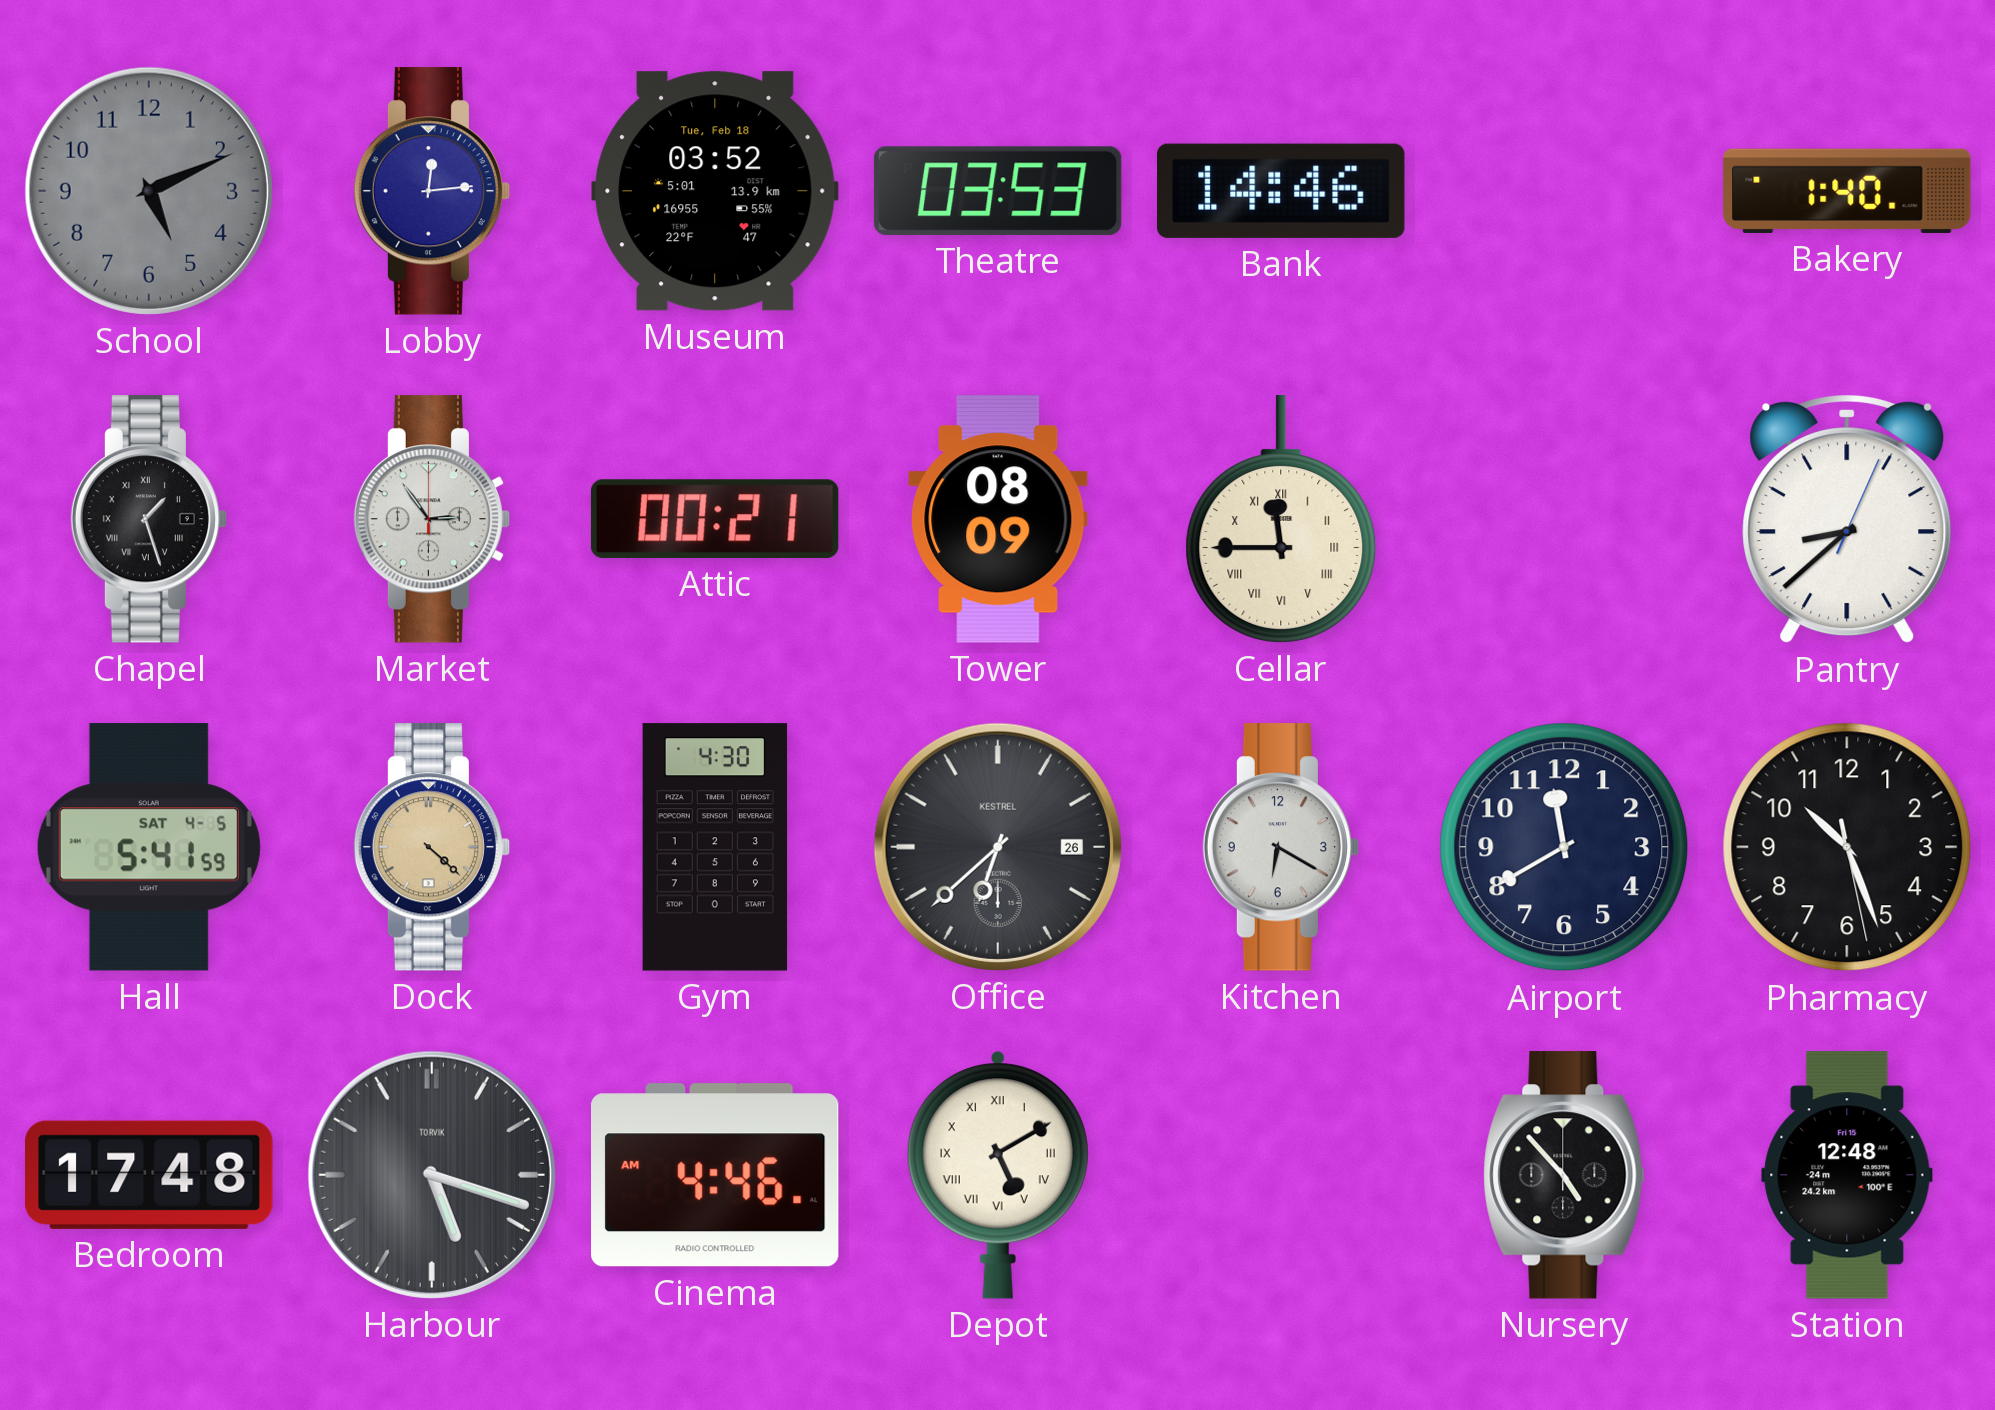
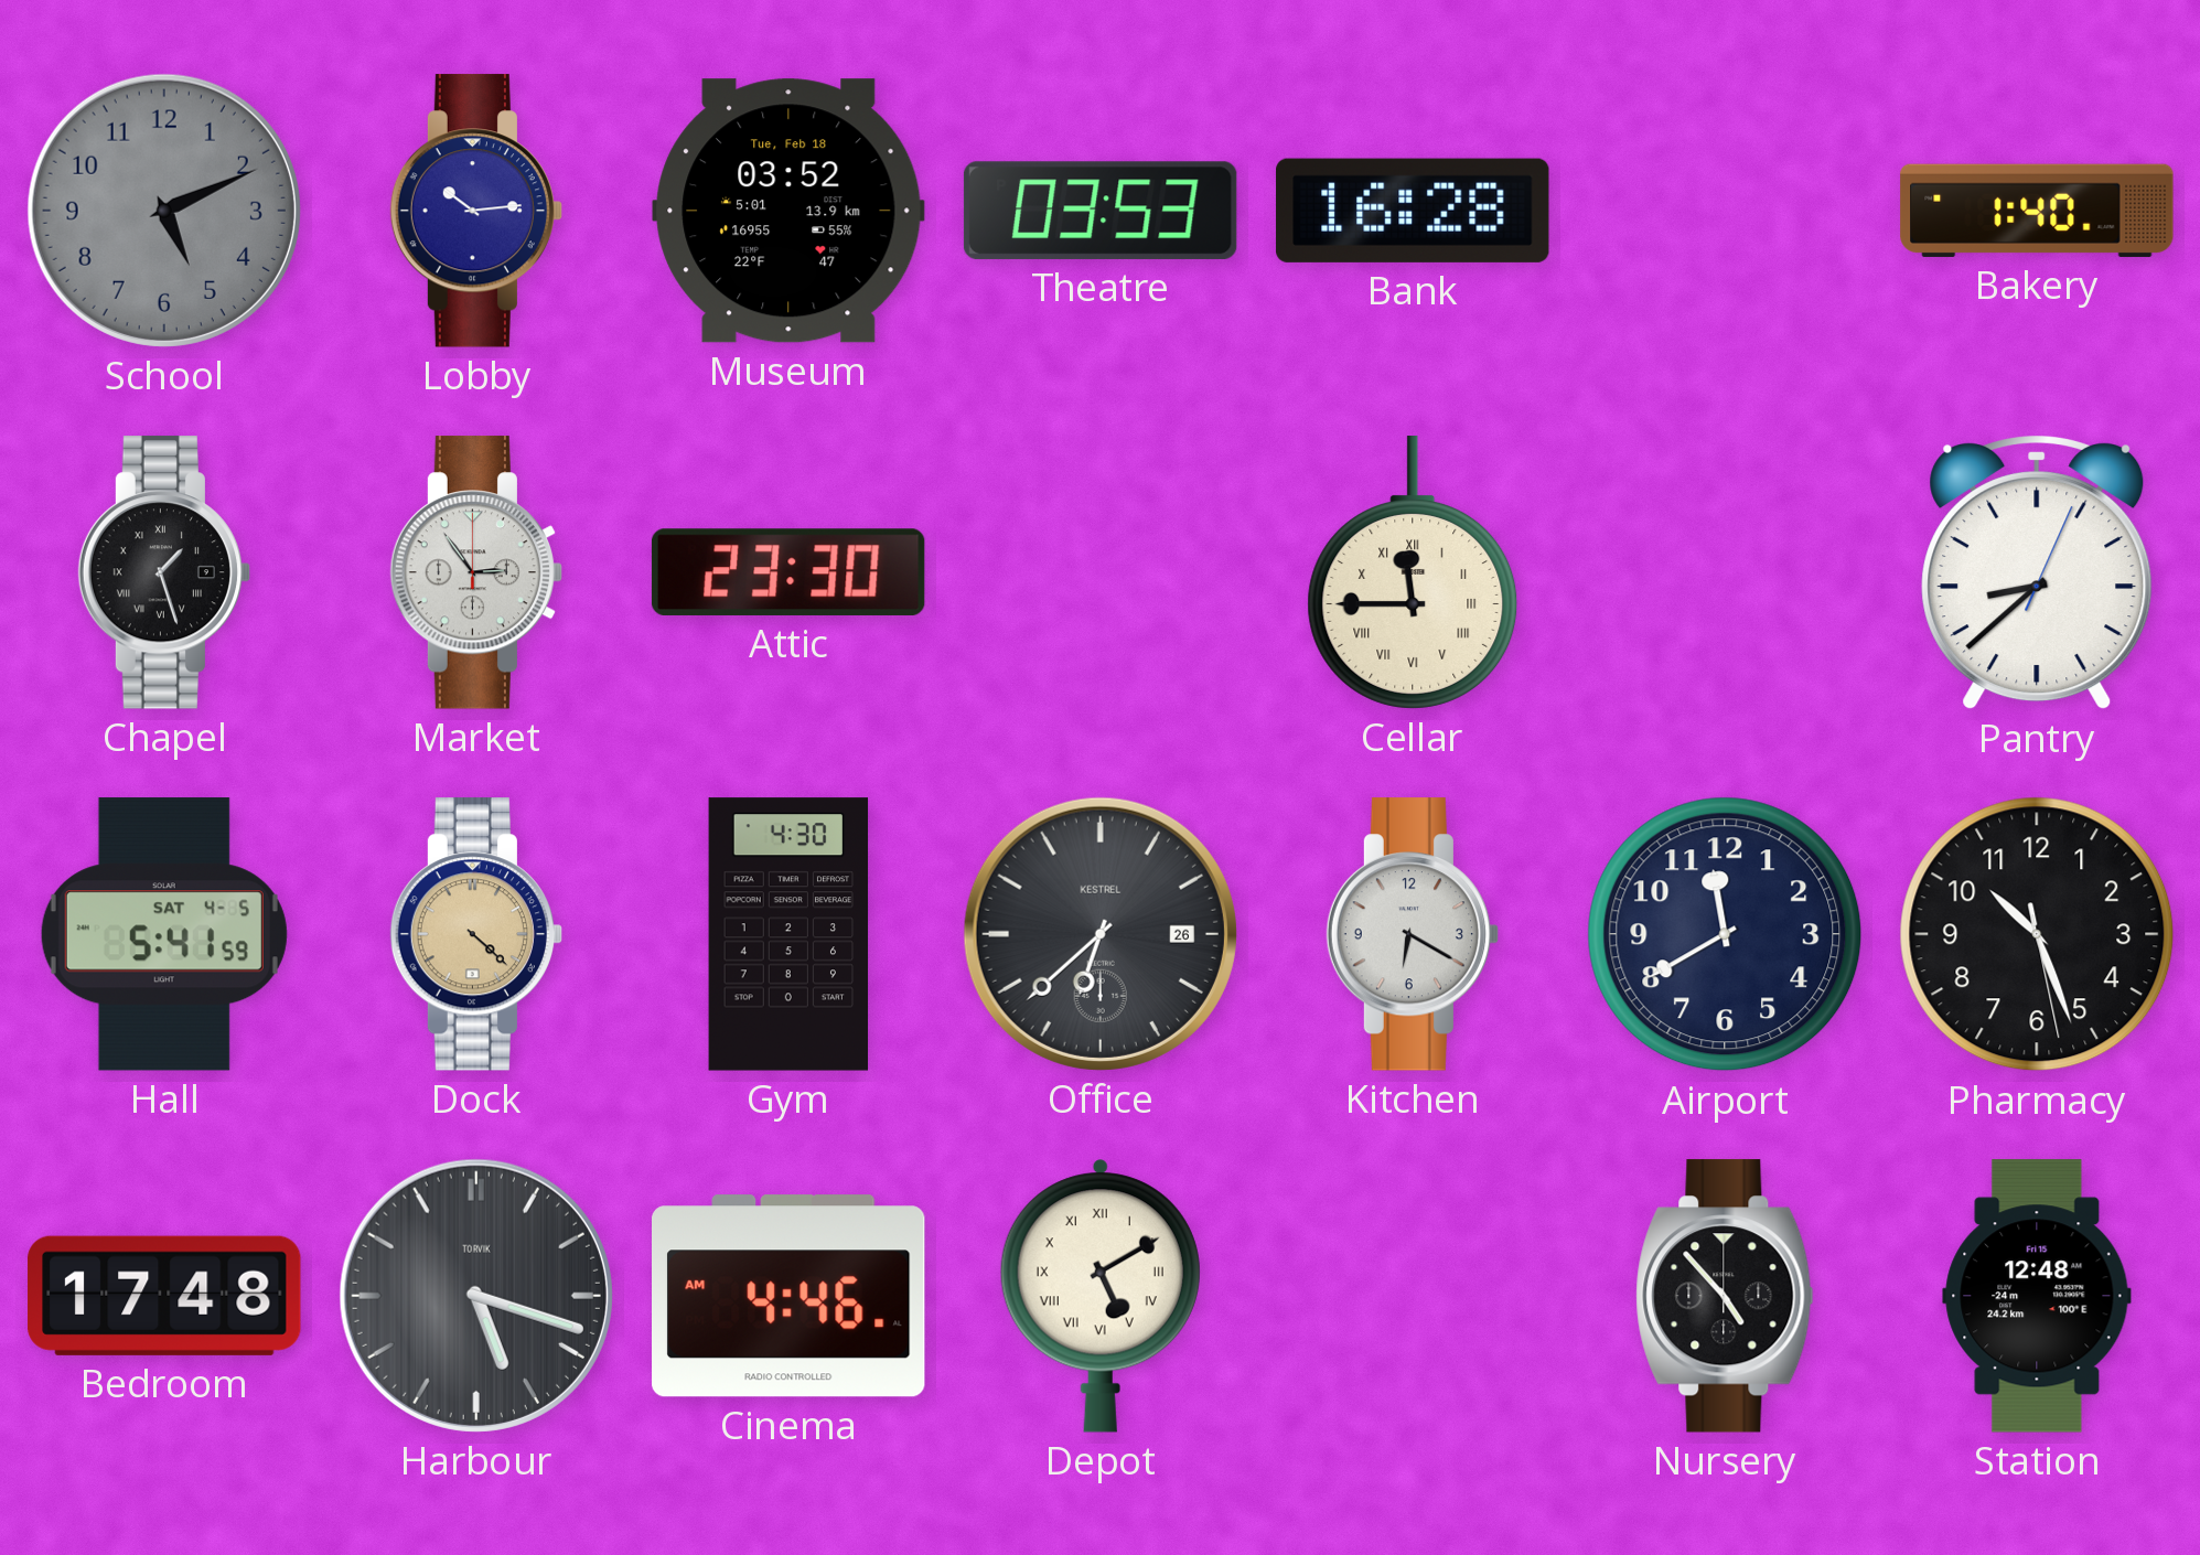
Lobby: 12:14 -> 10:14
Bank: 14:46 -> 16:28
Attic: 00:21 -> 23:30
Tower: 08:09 -> none
